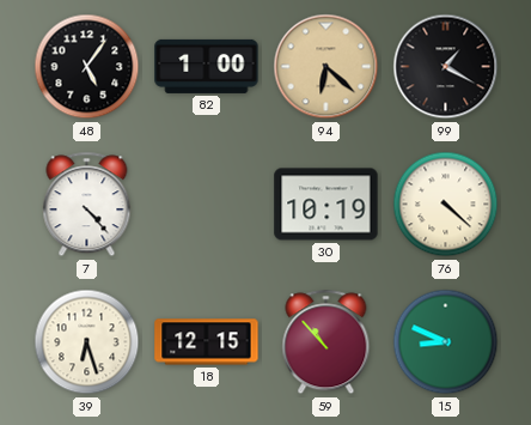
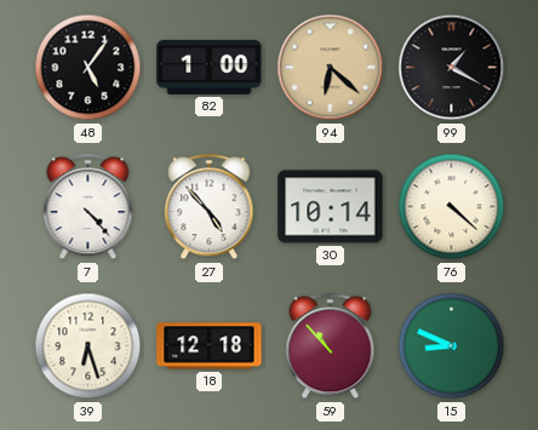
27: none -> 4:53
30: 10:19 -> 10:14
18: 12:15 -> 12:18
